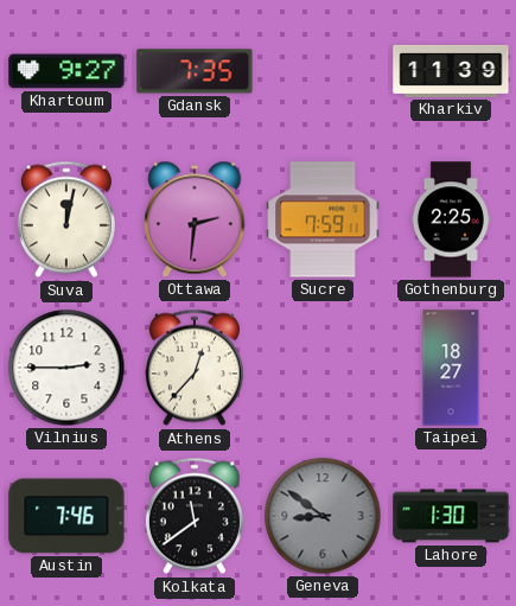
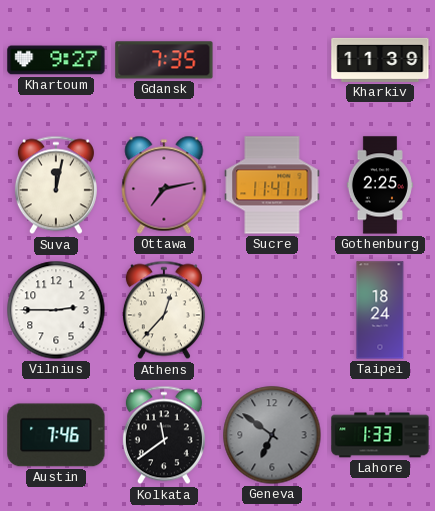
Ottawa: 2:31 -> 7:13
Sucre: 7:59 -> 11:41
Taipei: 18:27 -> 18:24
Geneva: 8:51 -> 6:51
Lahore: 1:30 -> 1:33
